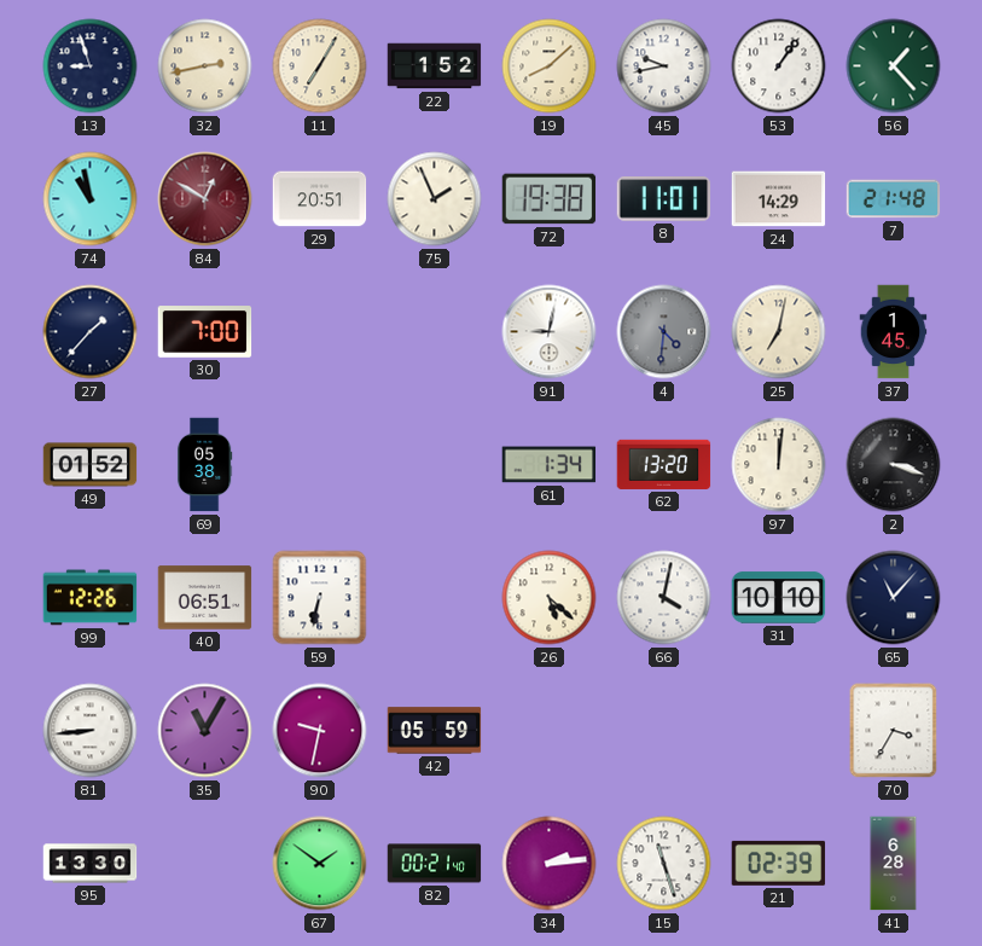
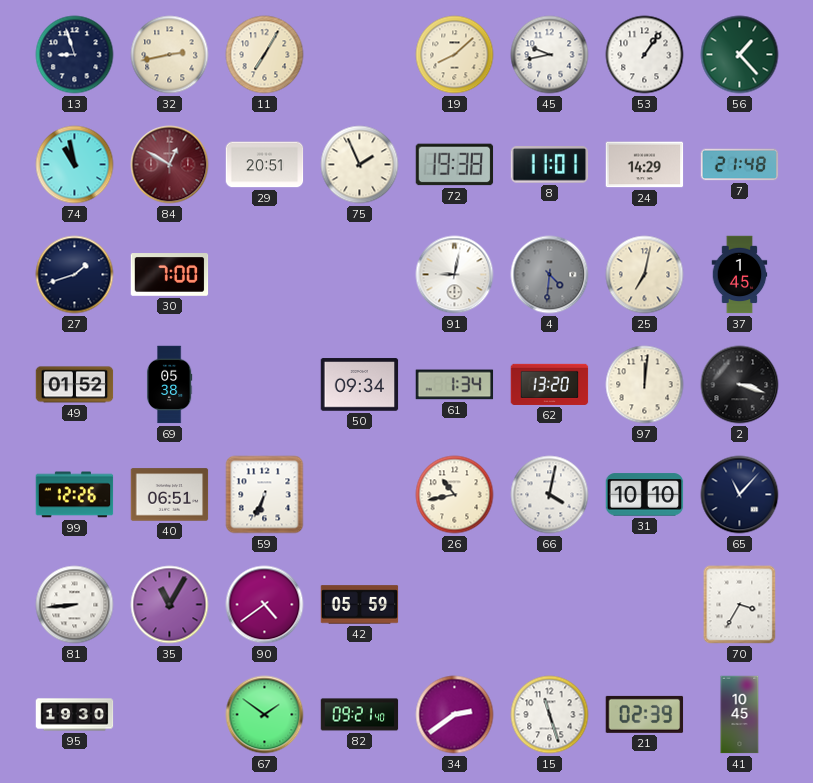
22: 1:52 -> none
27: 1:37 -> 1:42
50: none -> 09:34
59: 6:32 -> 6:34
26: 5:22 -> 10:43
90: 9:32 -> 4:39
95: 13:30 -> 19:30
82: 00:21 -> 09:21
34: 2:14 -> 2:39
41: 6:28 -> 10:45
